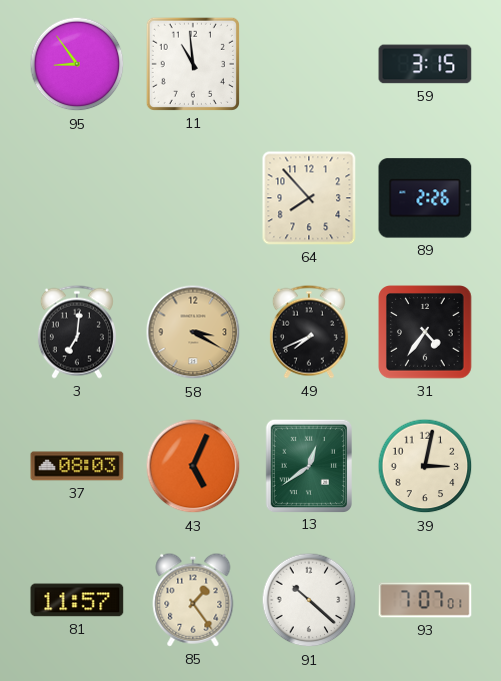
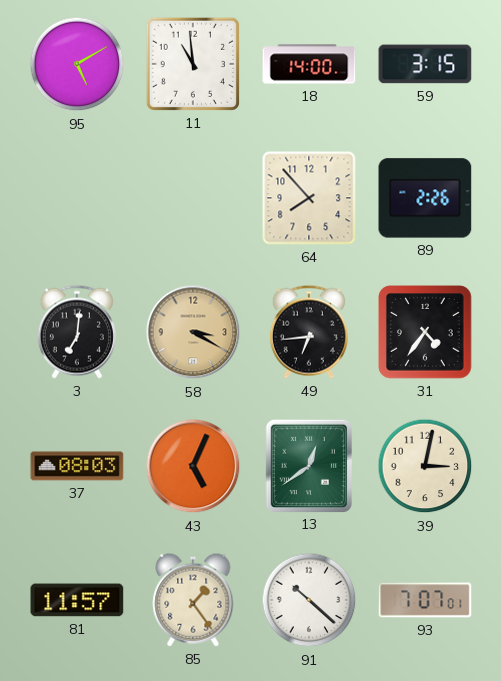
95: 8:54 -> 5:10
18: none -> 14:00
49: 7:41 -> 6:44
